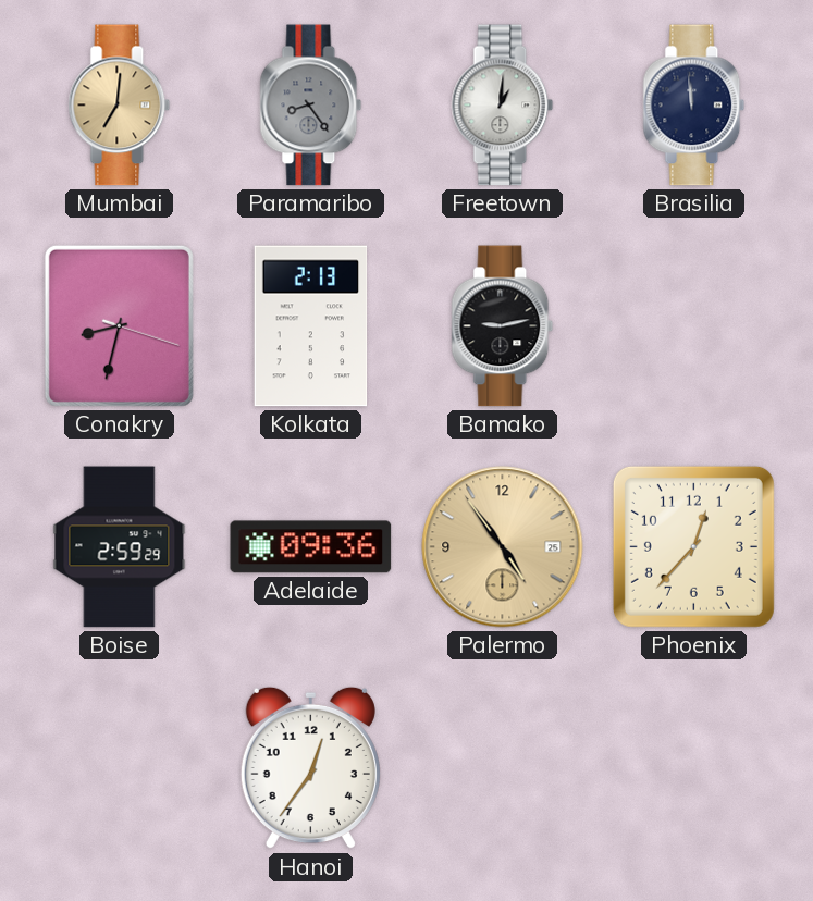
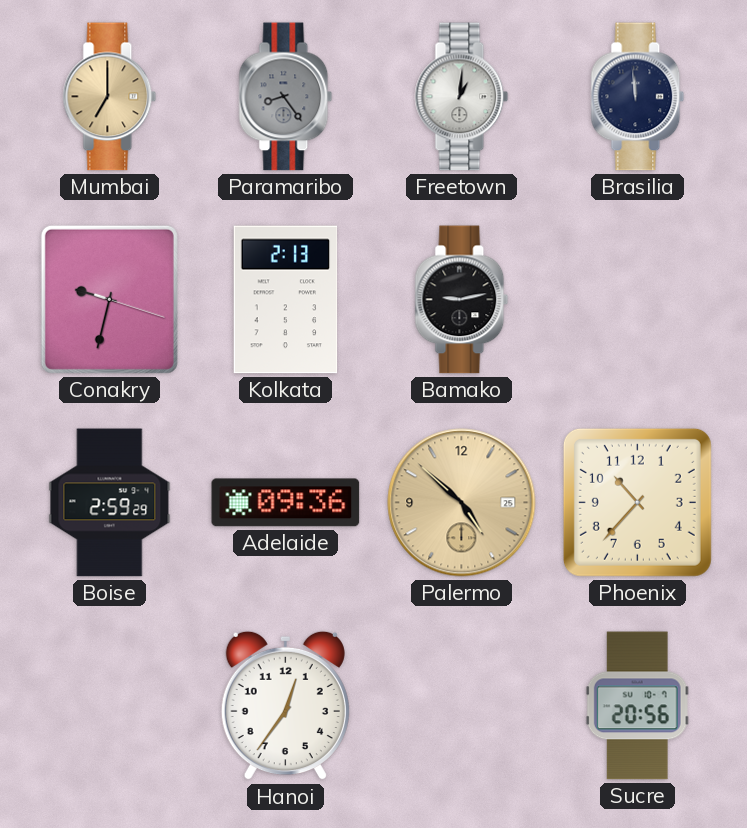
Mumbai: 7:01 -> 7:00
Conakry: 8:32 -> 9:32
Palermo: 4:54 -> 4:52
Phoenix: 12:37 -> 10:37
Sucre: none -> 20:56
